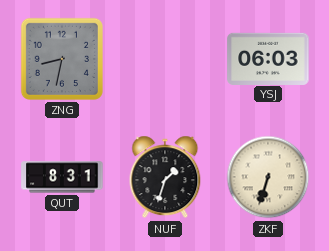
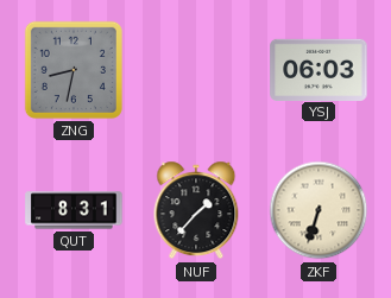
NUF: 1:33 -> 1:37
